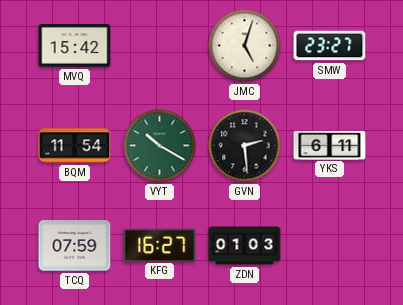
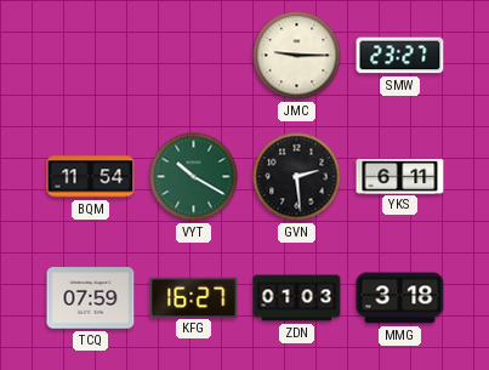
MVQ: 15:42 -> none
JMC: 5:03 -> 9:15
MMG: none -> 3:18
